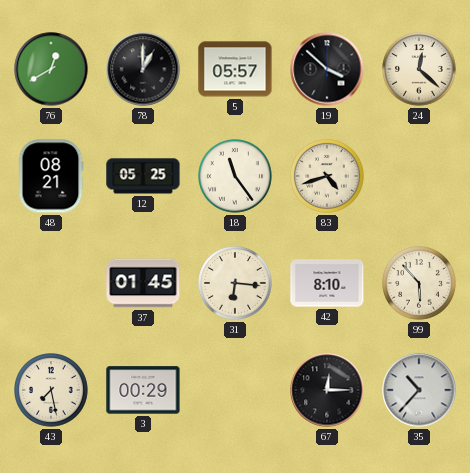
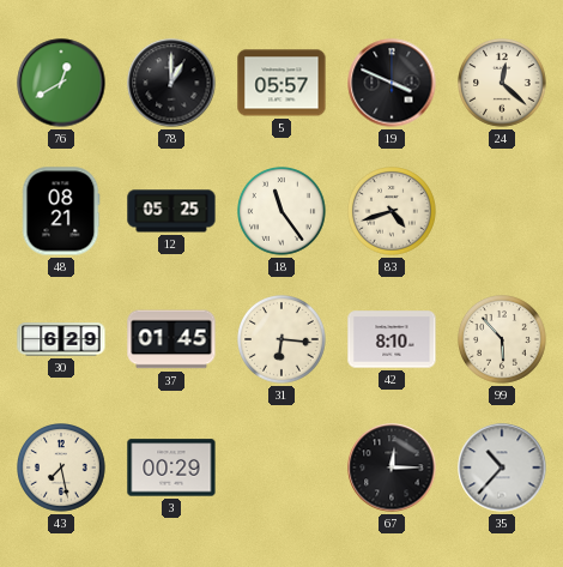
19: 3:52 -> 3:49
30: none -> 6:29
